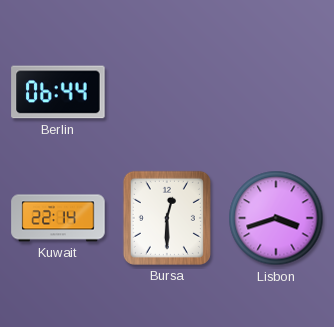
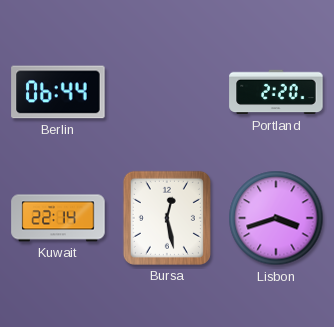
Portland: none -> 2:20
Bursa: 12:30 -> 12:28
